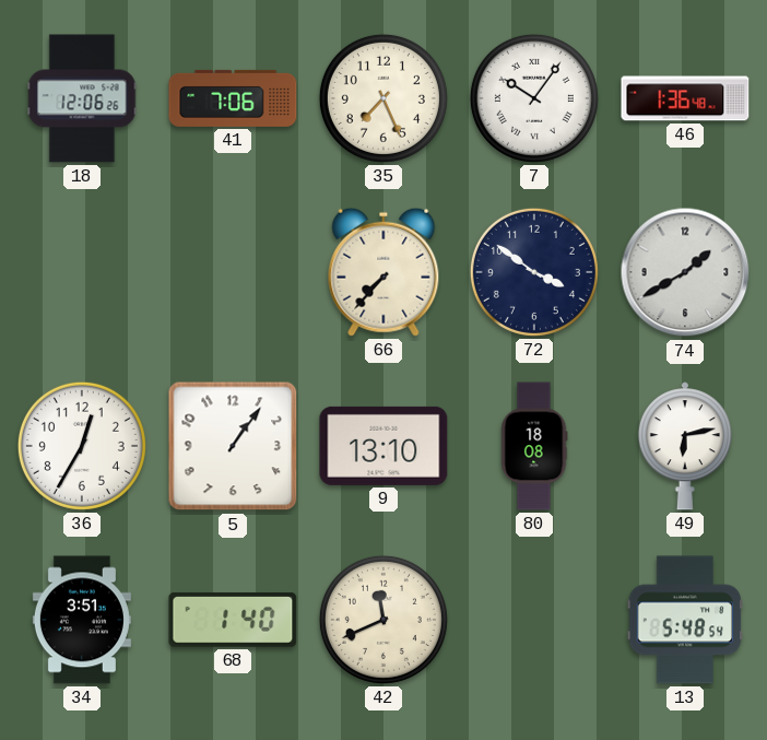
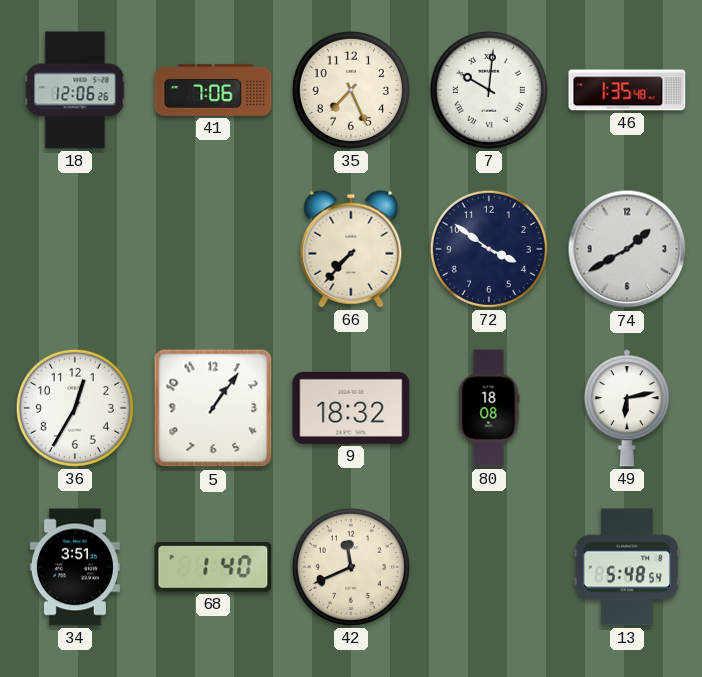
7: 10:06 -> 10:01
46: 1:36 -> 1:35
9: 13:10 -> 18:32
